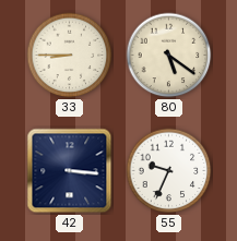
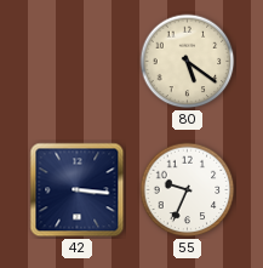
33: 8:45 -> none
